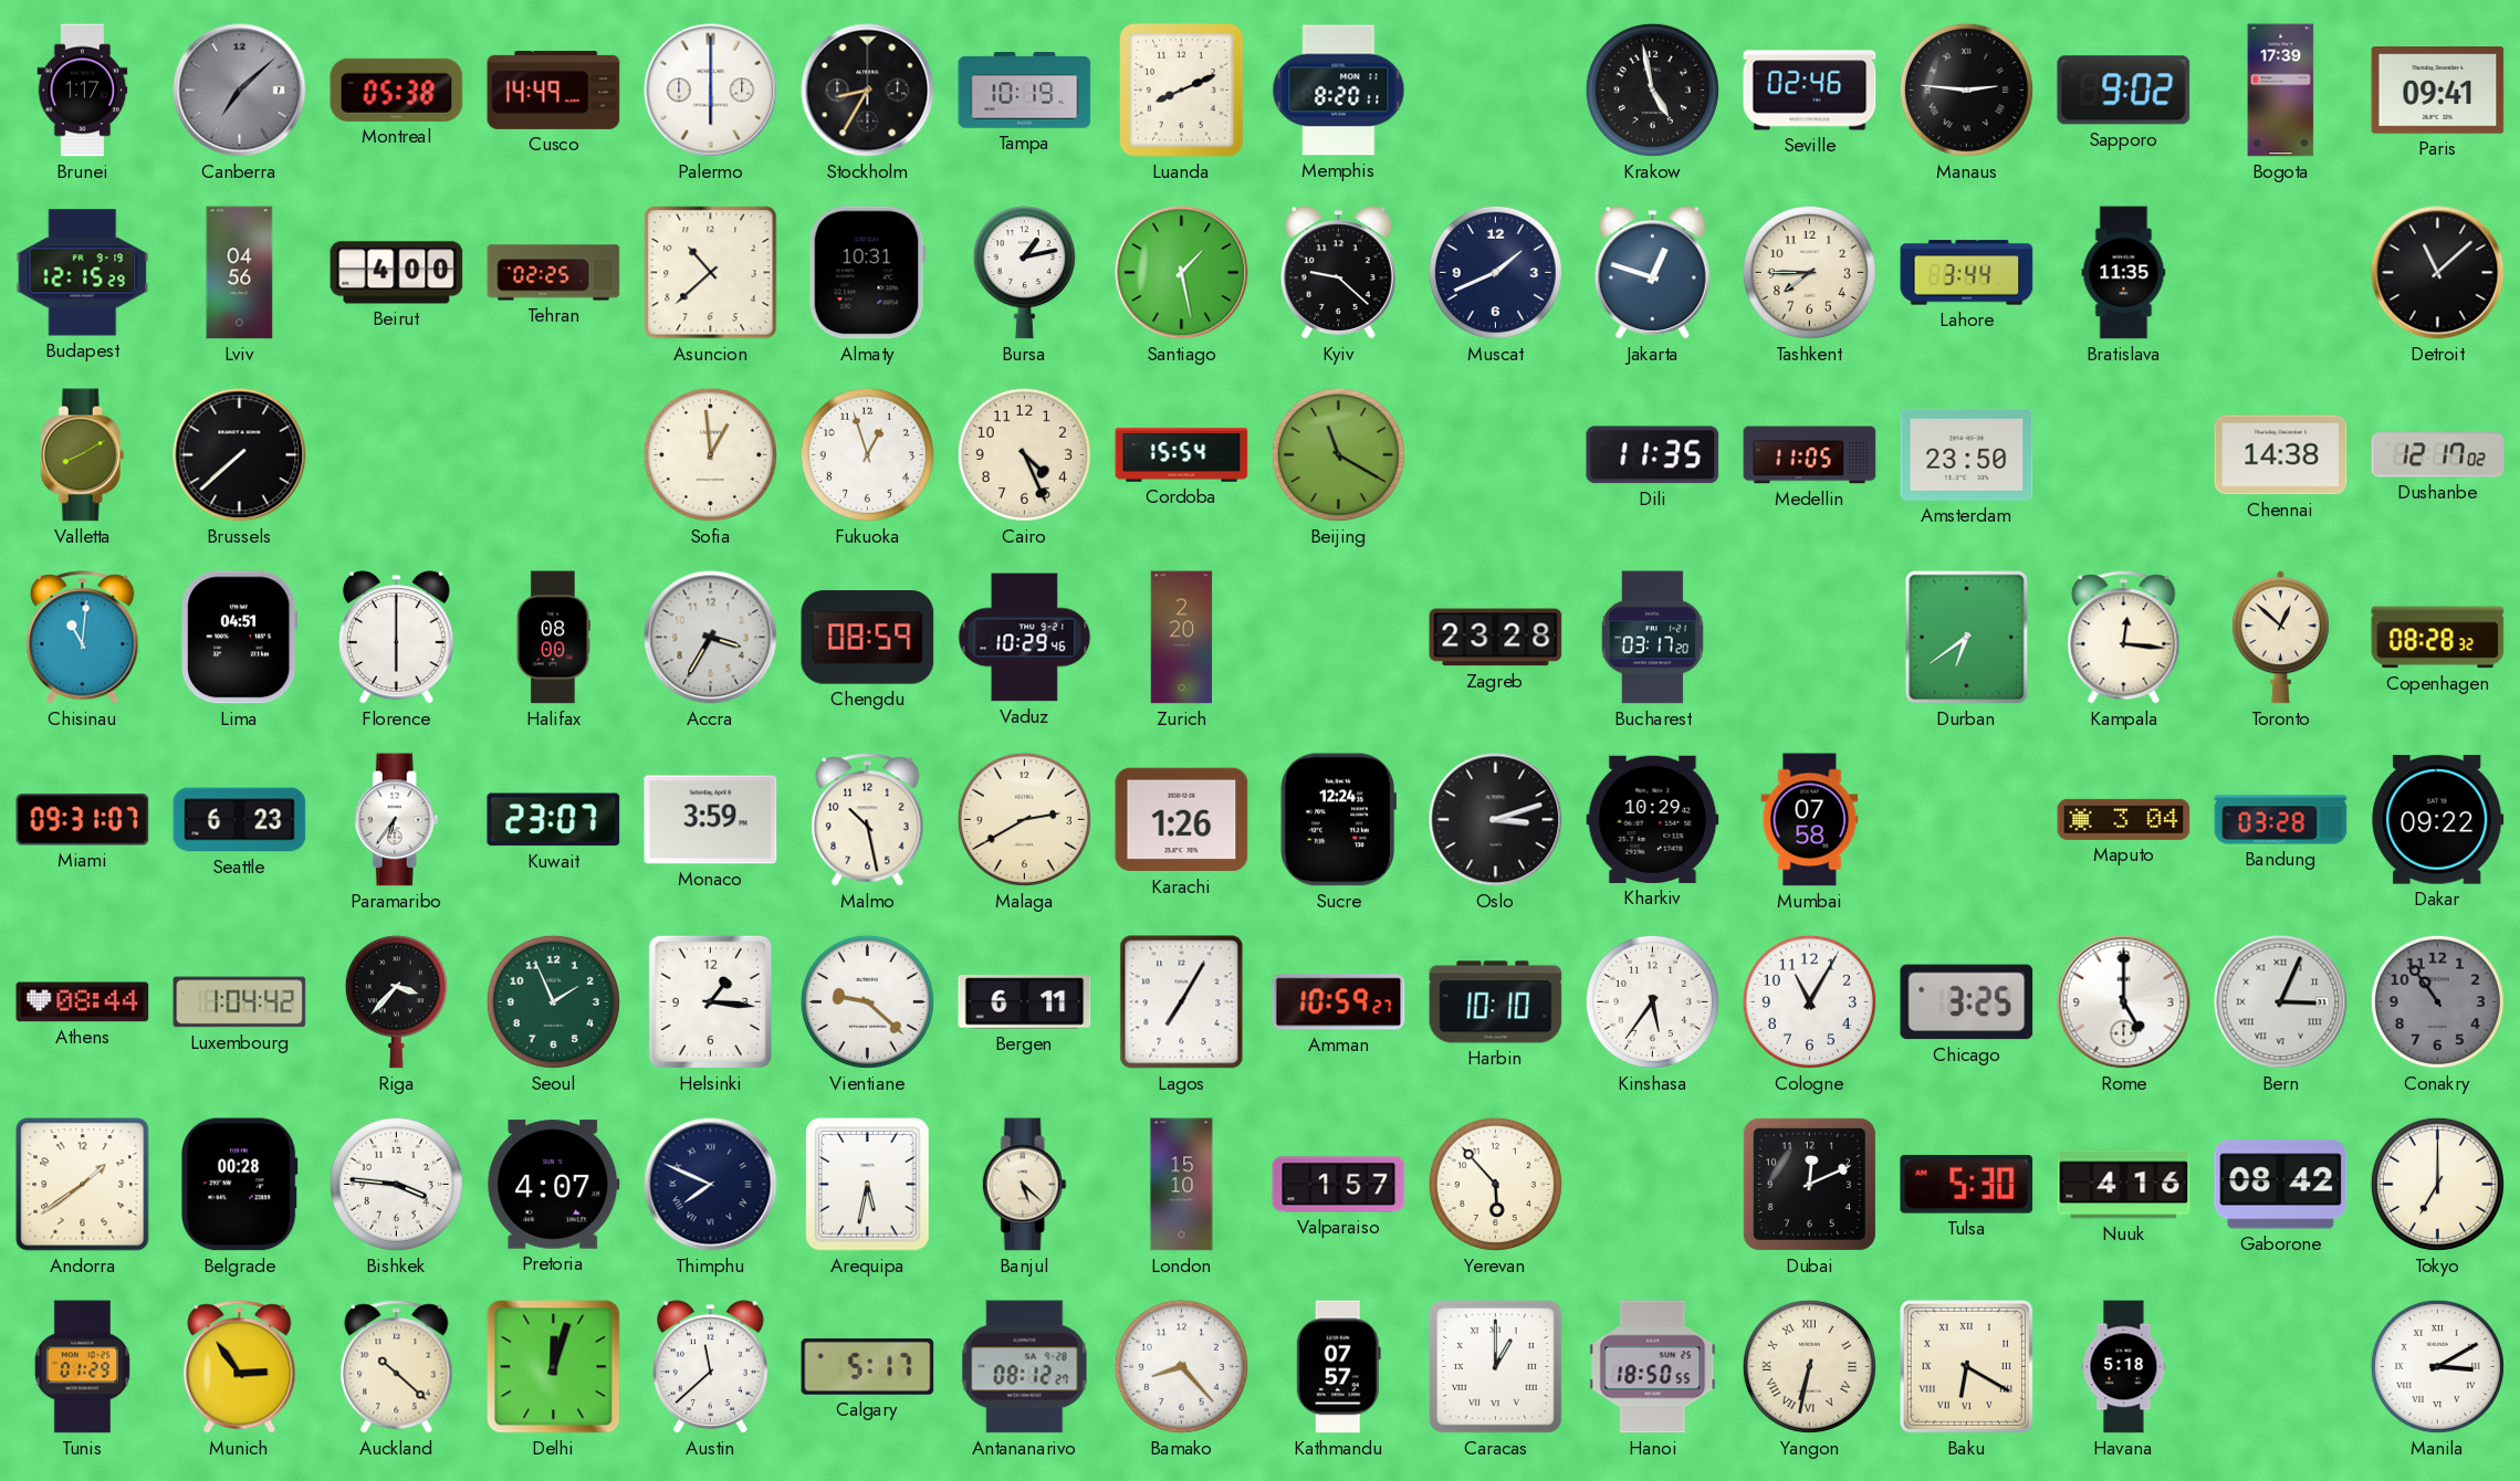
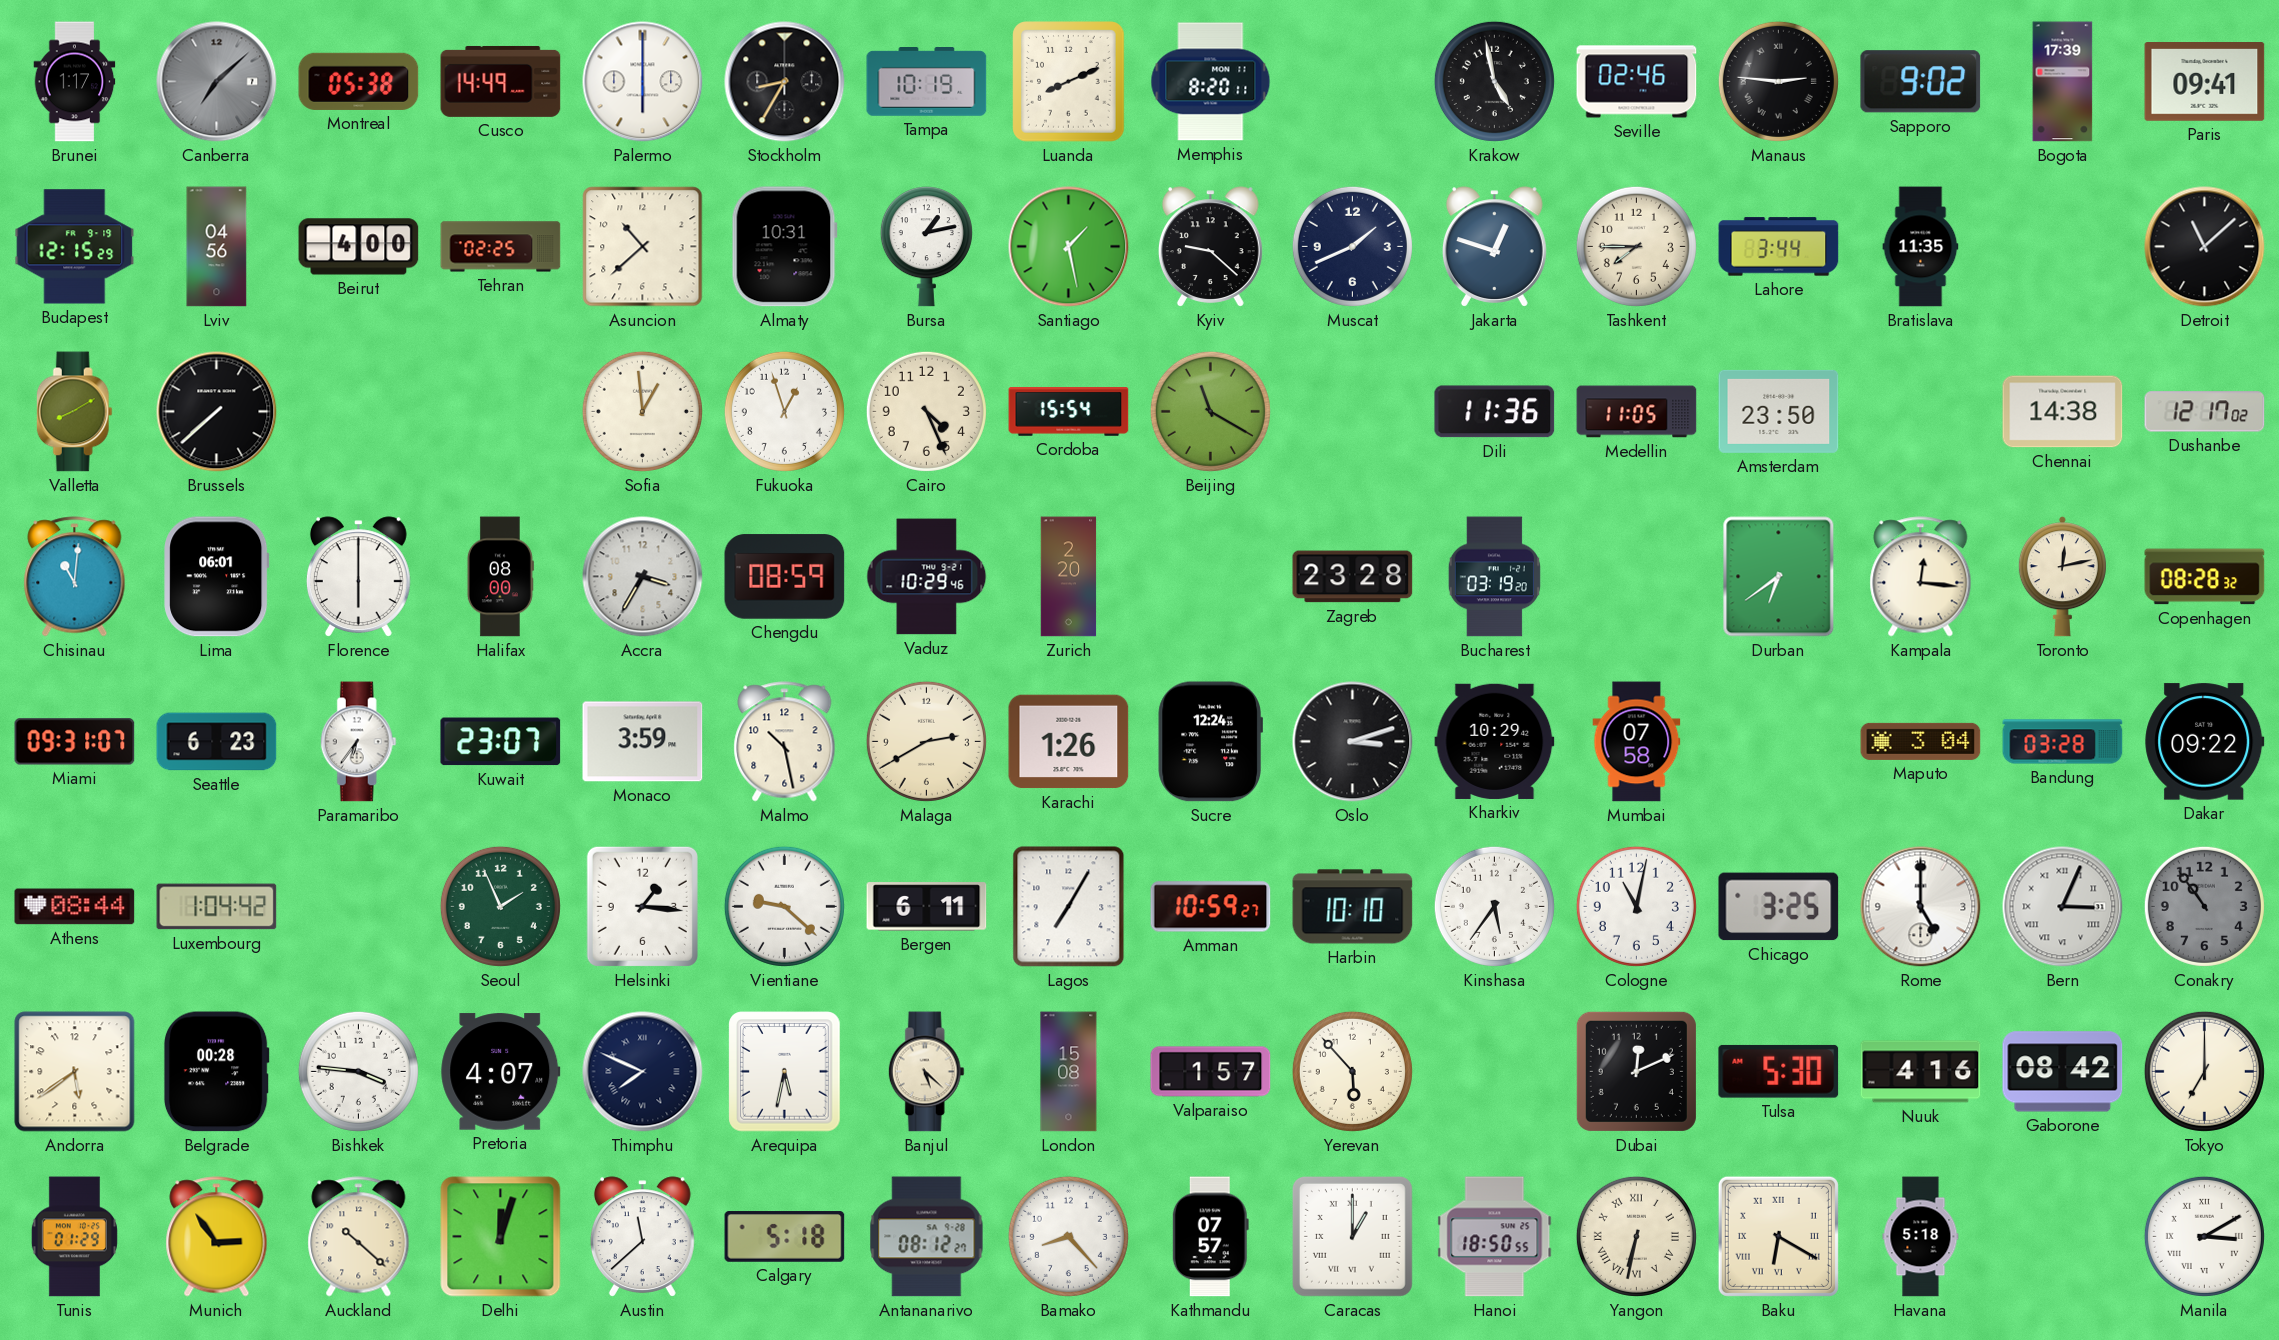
Dili: 11:35 -> 11:36
Lima: 04:51 -> 06:01
Bucharest: 03:17 -> 03:19
Toronto: 12:52 -> 12:13
Riga: 3:37 -> none
Cologne: 11:05 -> 11:02
Andorra: 1:39 -> 5:39
London: 15:10 -> 15:08
Calgary: 5:17 -> 5:18
